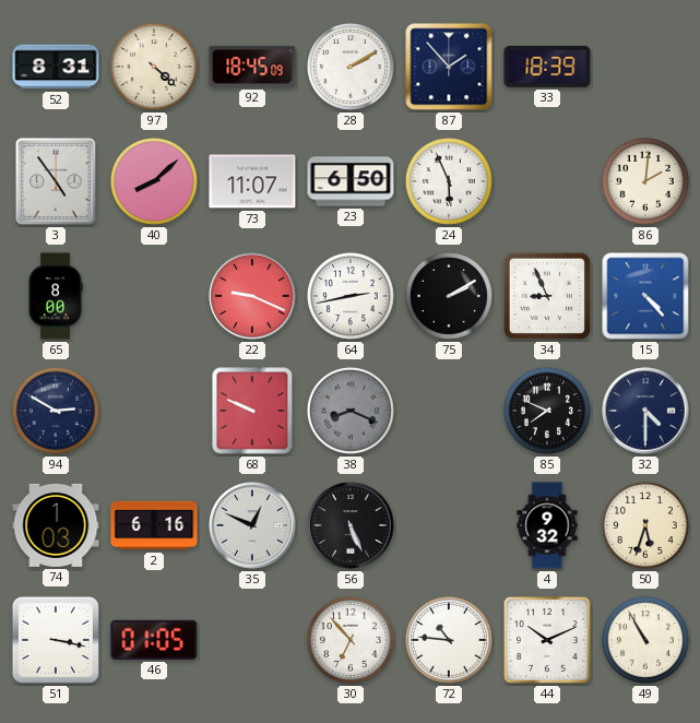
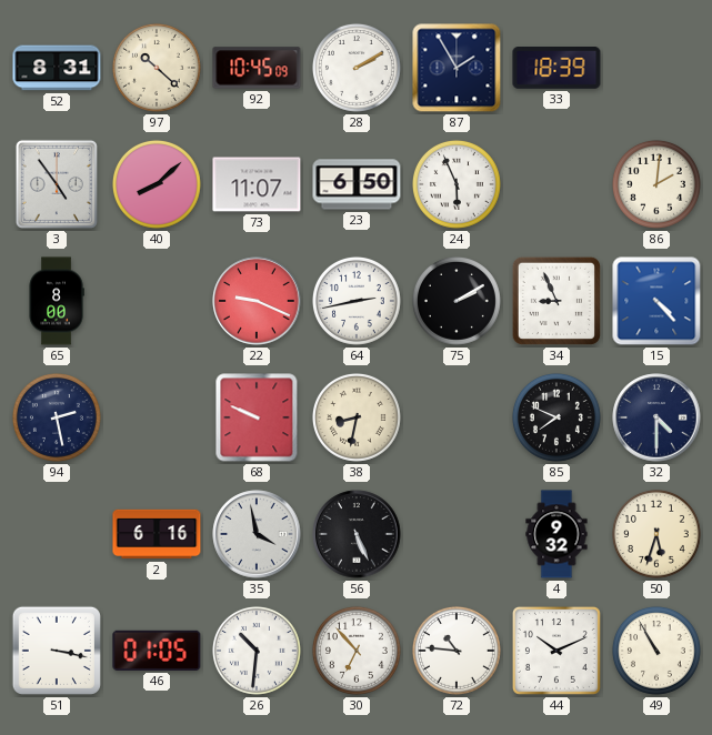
97: 4:22 -> 10:22
92: 18:45 -> 10:45
87: 1:53 -> 1:55
94: 2:50 -> 2:28
38: 8:19 -> 8:32
38 dial: grey -> cream
74: 1:03 -> none
35: 12:49 -> 3:58
26: none -> 10:31
